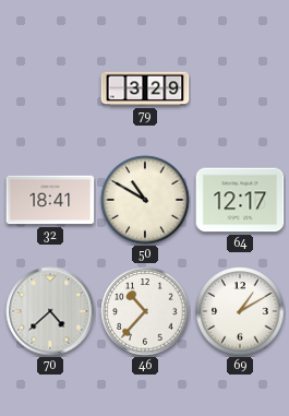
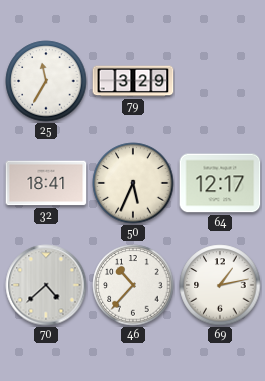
25: none -> 11:35
50: 10:50 -> 5:34
69: 1:10 -> 1:13
